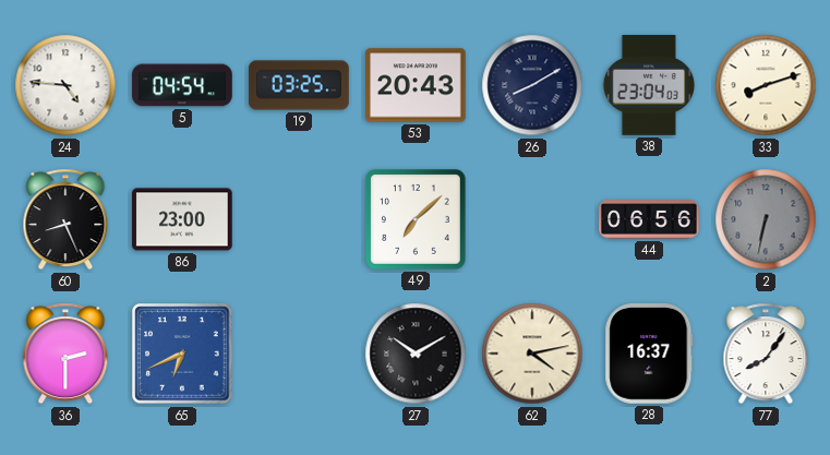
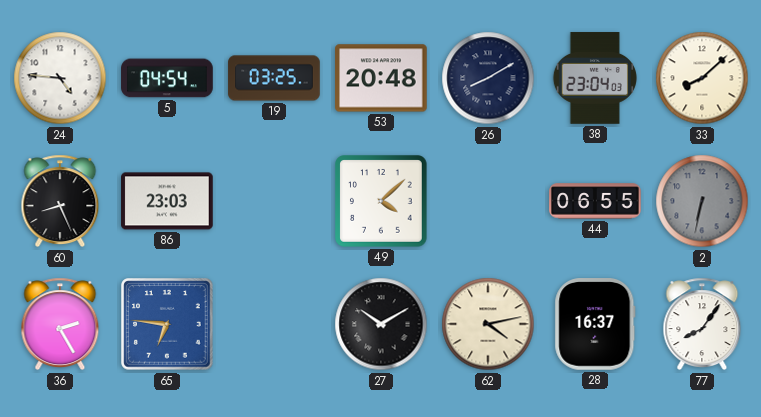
53: 20:43 -> 20:48
33: 8:12 -> 8:08
86: 23:00 -> 23:03
49: 7:08 -> 4:08
44: 06:56 -> 06:55
36: 2:30 -> 2:25
65: 6:41 -> 6:46
